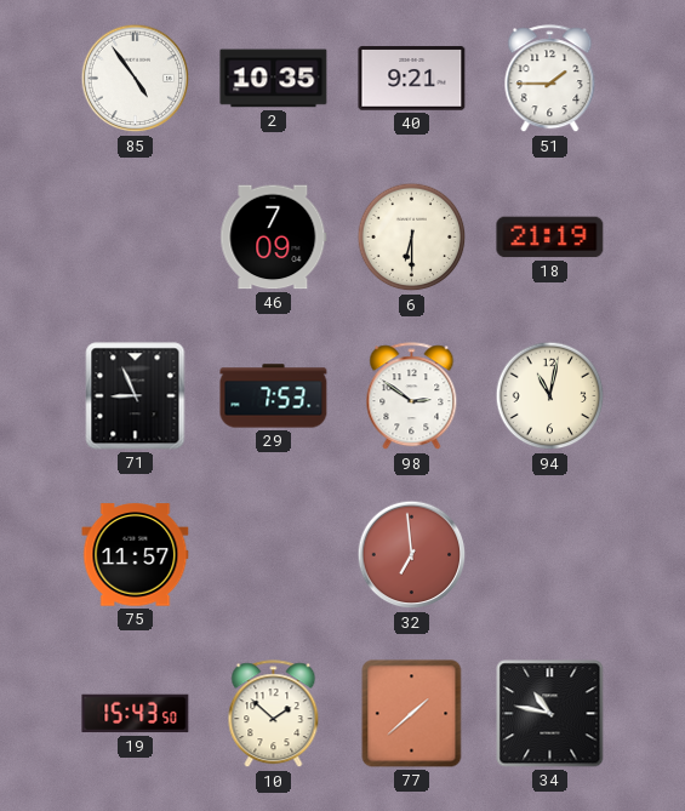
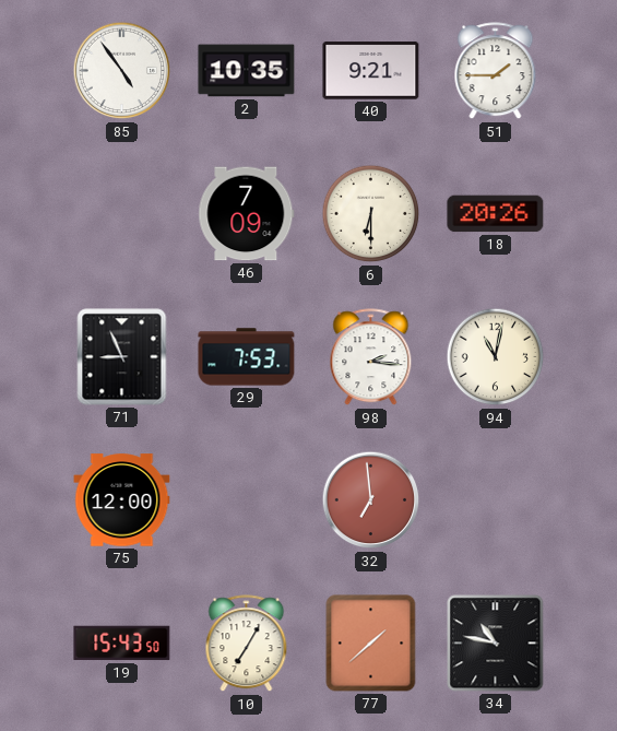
18: 21:19 -> 20:26
98: 2:51 -> 2:16
75: 11:57 -> 12:00
10: 1:52 -> 7:05
